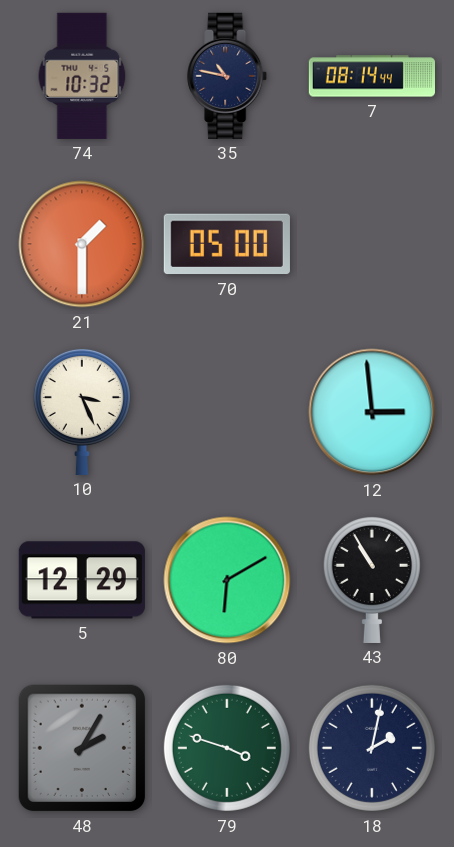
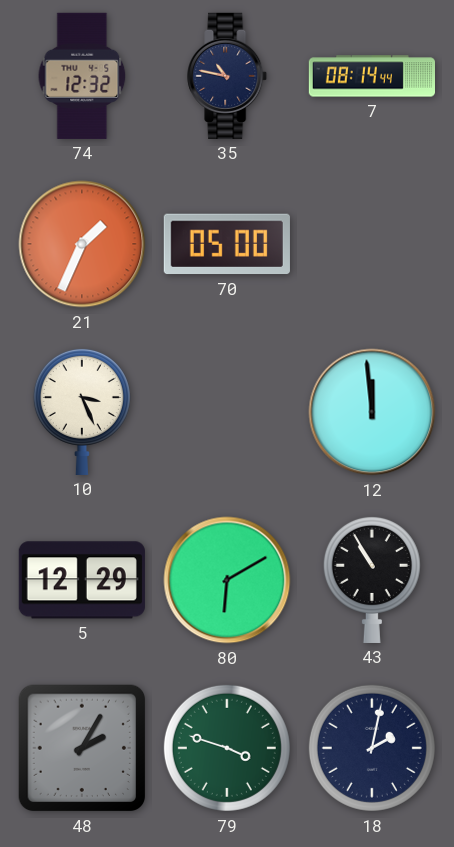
74: 10:32 -> 12:32
21: 1:30 -> 1:34
12: 2:59 -> 11:59
